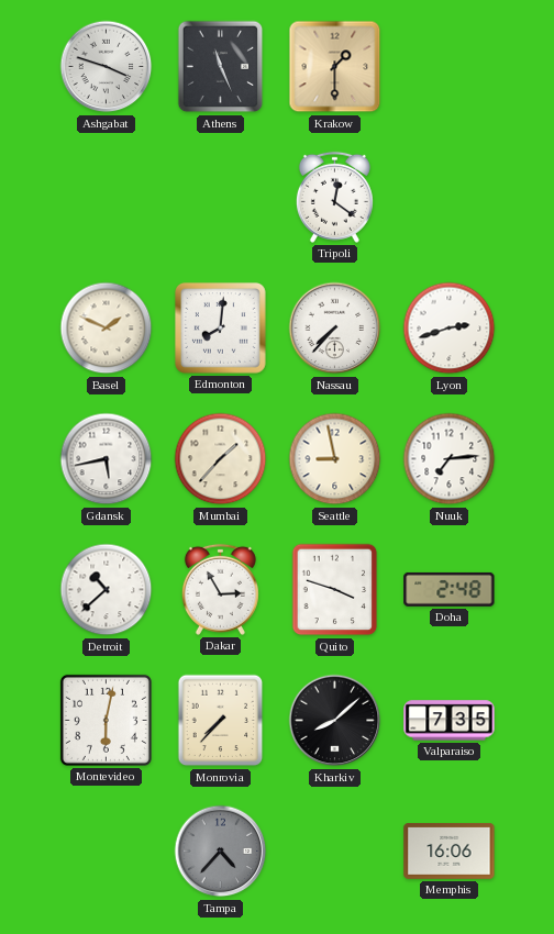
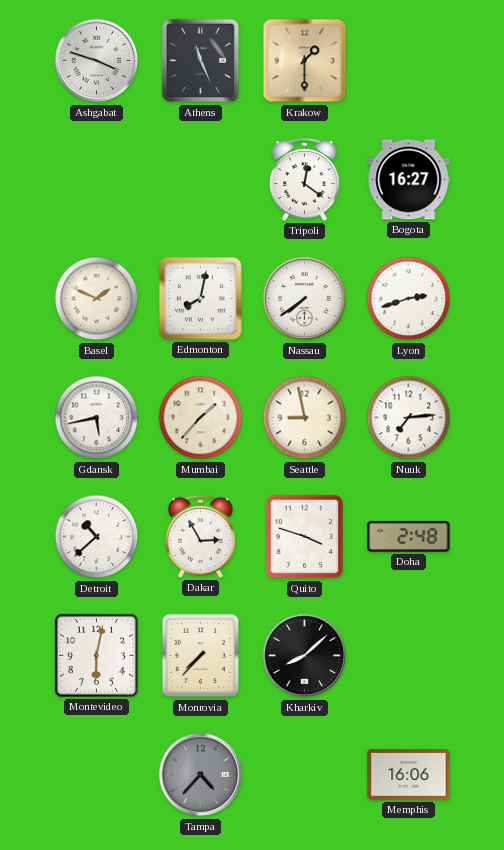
Bogota: none -> 16:27
Edmonton: 8:01 -> 8:02
Nassau: 7:37 -> 7:39
Valparaiso: 7:35 -> none
